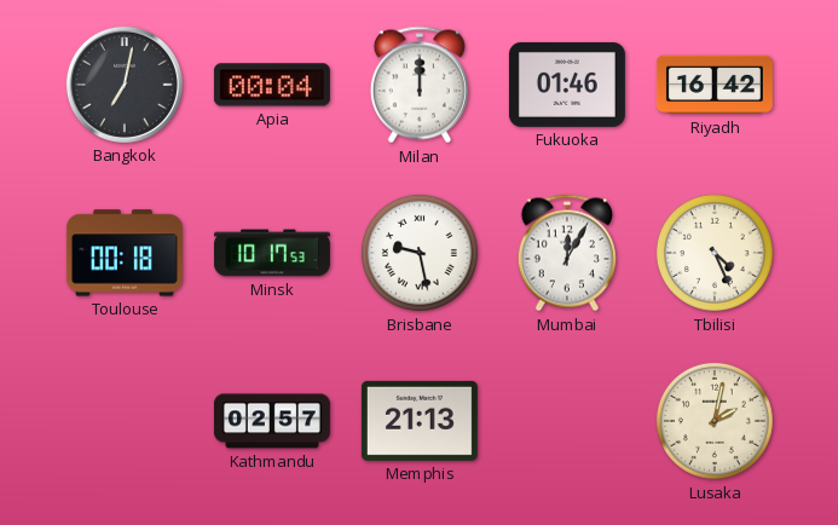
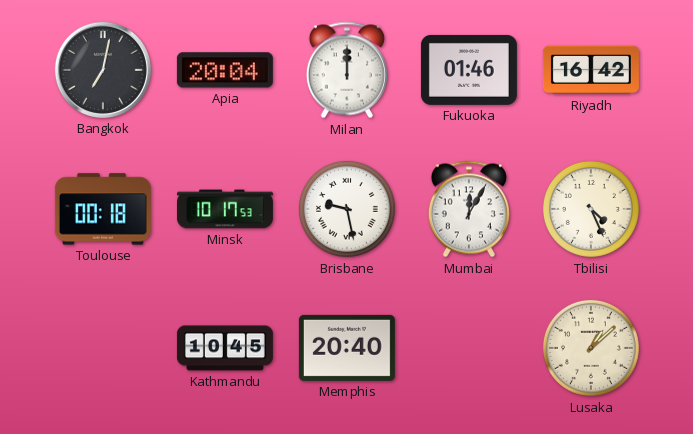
Apia: 00:04 -> 20:04
Kathmandu: 02:57 -> 10:45
Memphis: 21:13 -> 20:40
Lusaka: 2:02 -> 1:08
